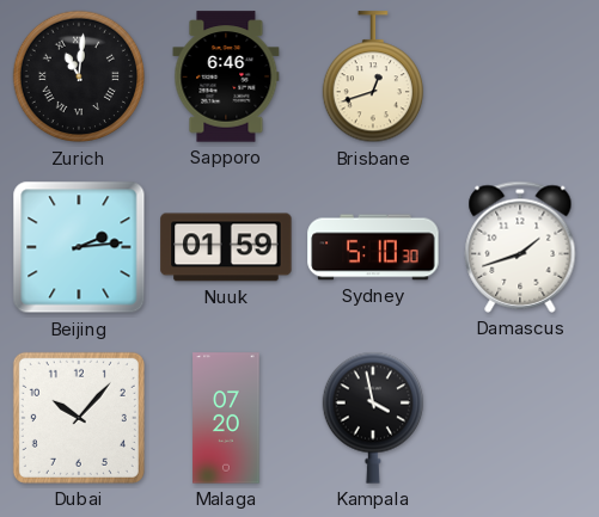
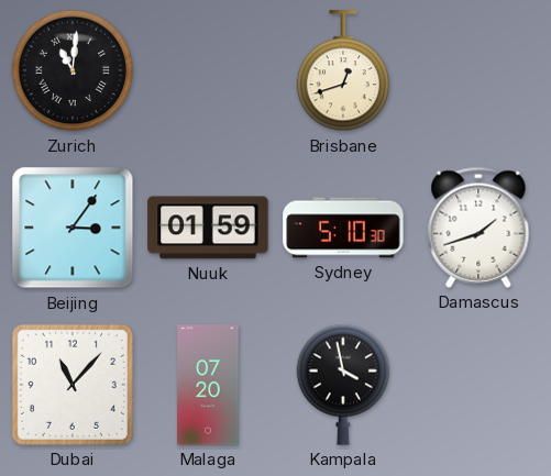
Sapporo: 6:46 -> none
Beijing: 2:14 -> 3:06
Dubai: 10:07 -> 11:07
